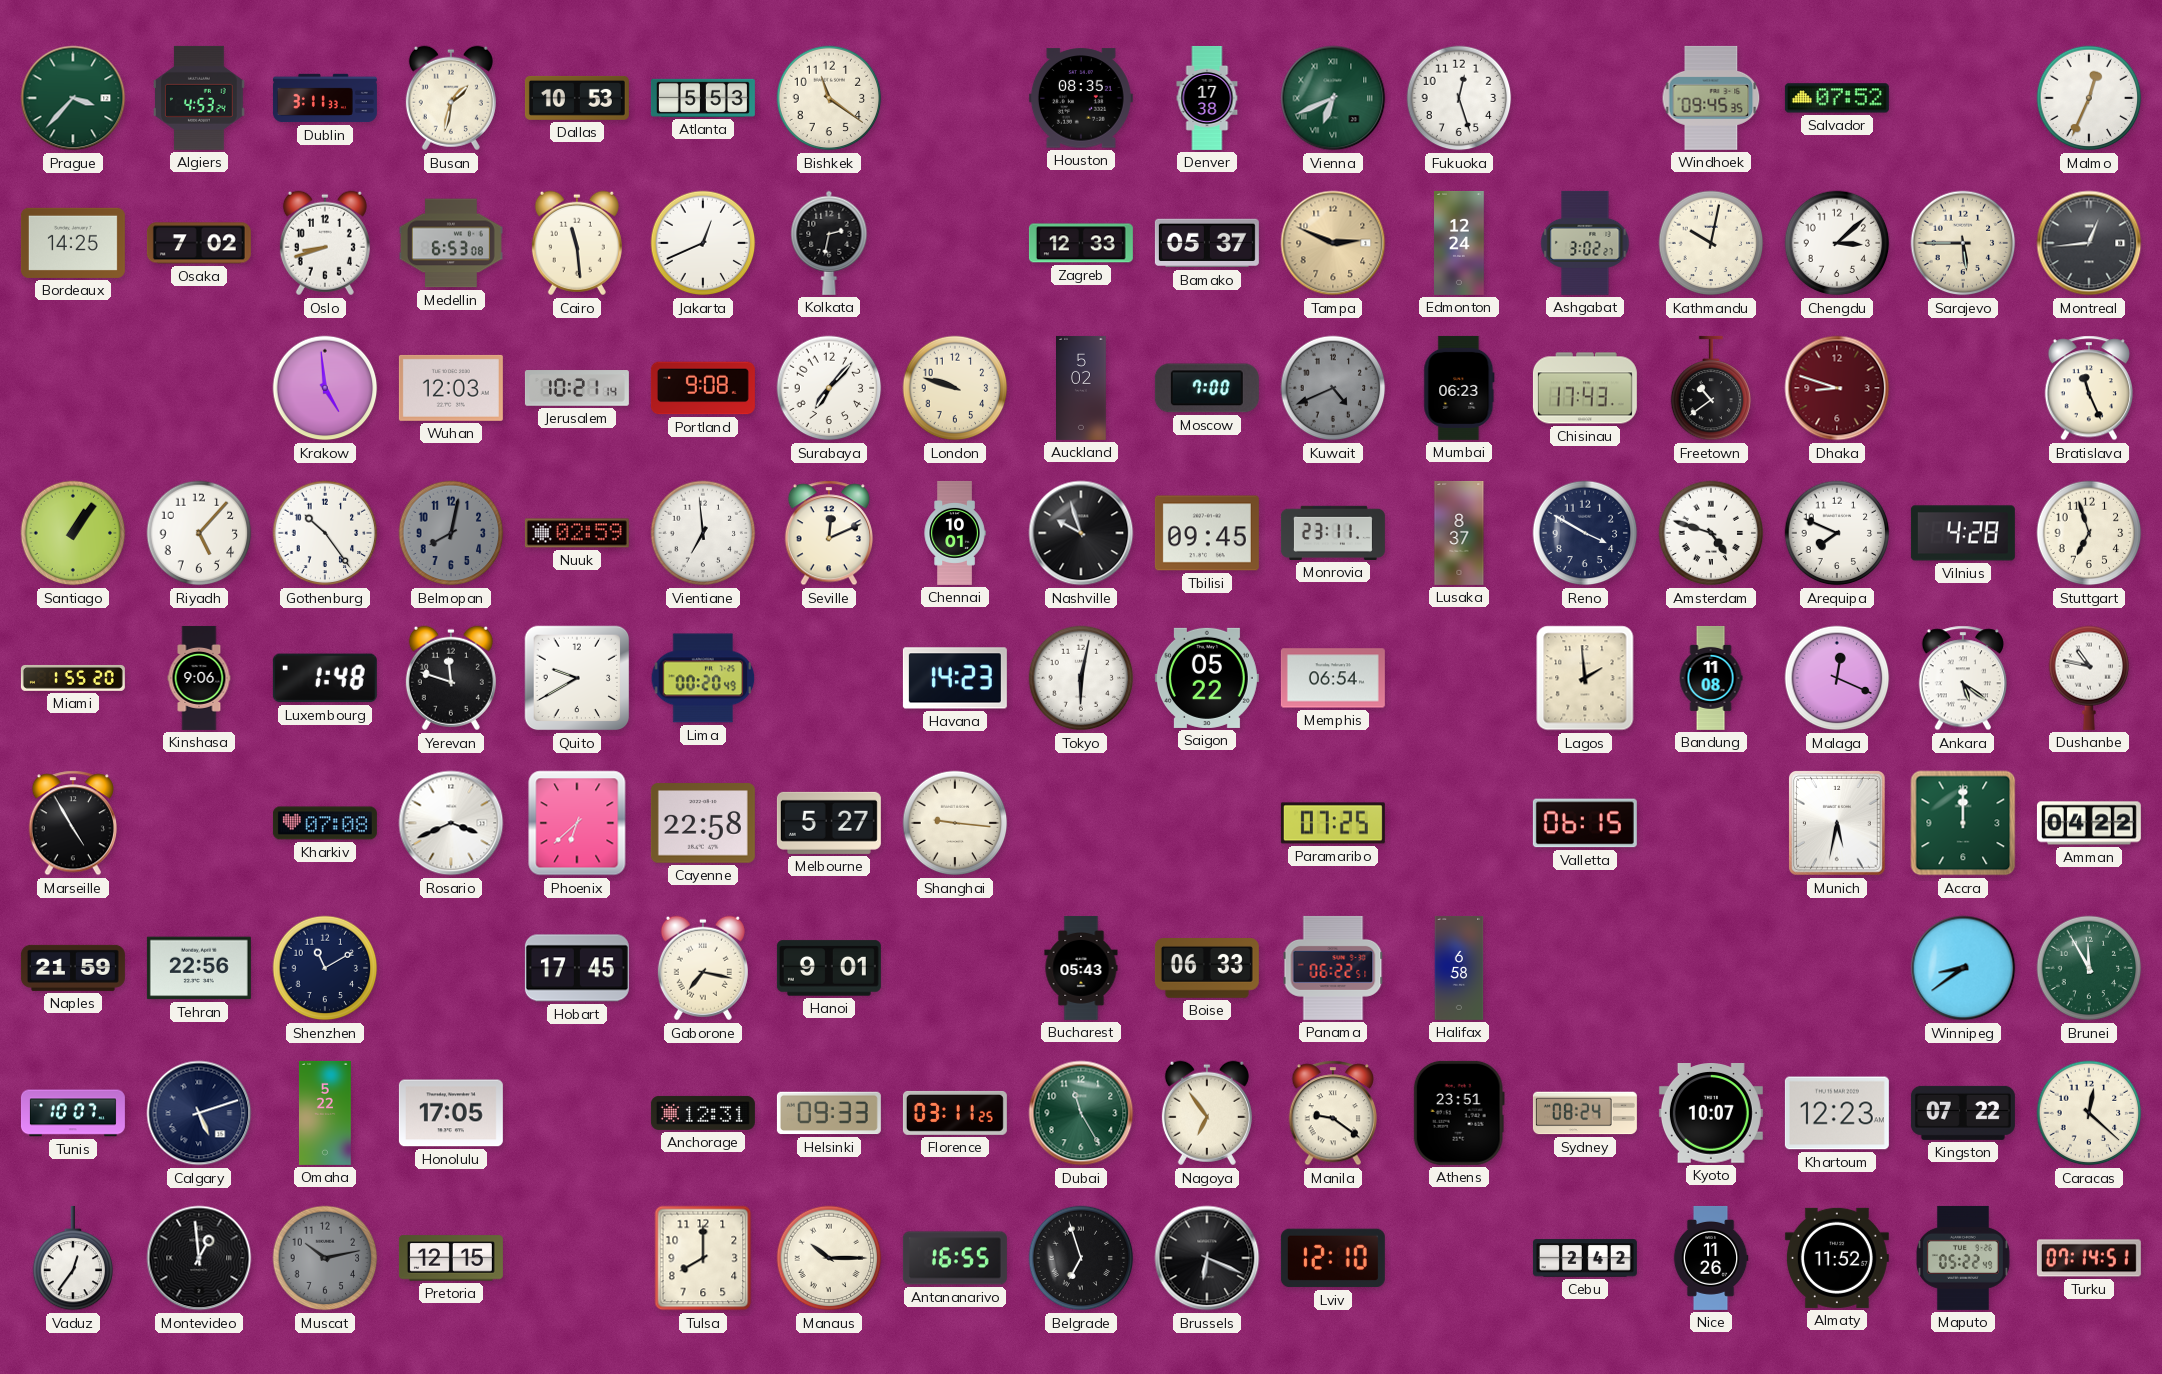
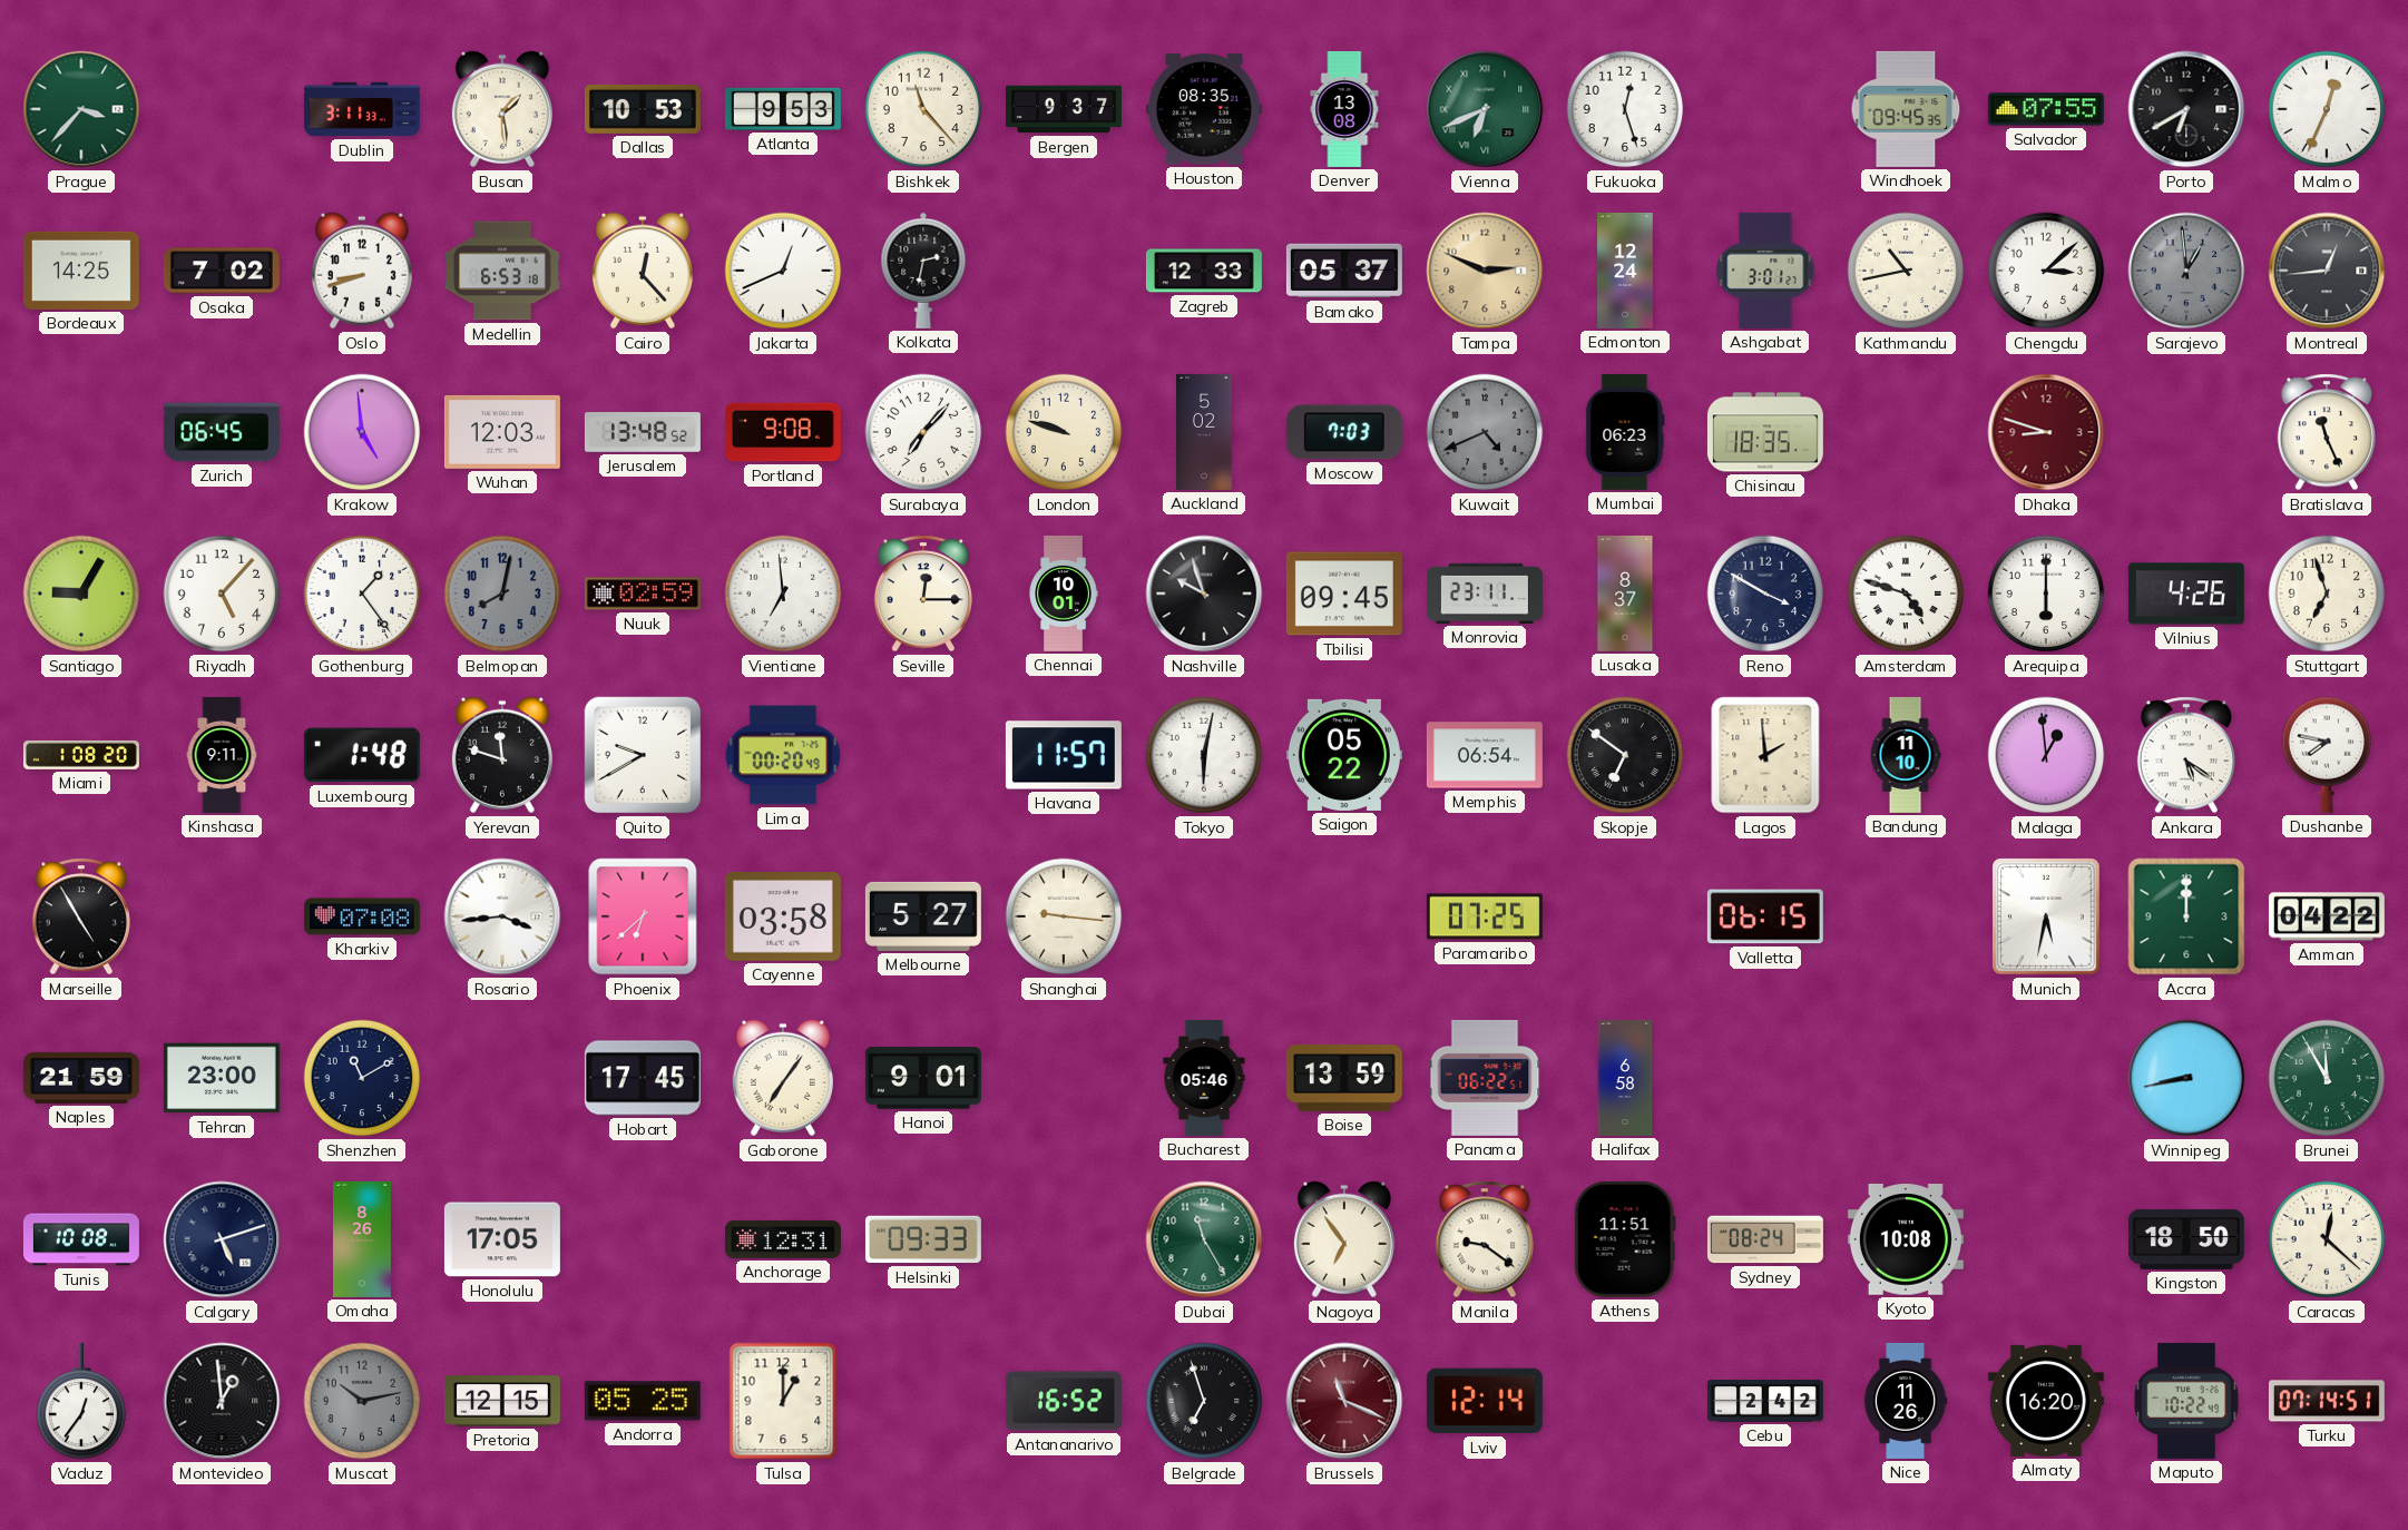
Algiers: 4:53 -> none
Busan: 1:32 -> 1:29
Atlanta: 5:53 -> 9:53
Bishkek: 11:21 -> 11:23
Bergen: none -> 9:37
Denver: 17:38 -> 13:08
Salvador: 07:52 -> 07:55
Porto: none -> 6:40
Medellin: 6:53:08 -> 6:53:18
Cairo: 11:29 -> 12:23
Ashgabat: 3:02 -> 3:01
Kathmandu: 10:02 -> 10:43
Sarajevo: 5:45 -> 12:59
Sarajevo dial: cream -> grey
Zurich: none -> 06:45
Jerusalem: 10:21 -> 13:48
Moscow: 7:00 -> 7:03
Chisinau: 17:43 -> 18:35
Freetown: 10:39 -> none
Santiago: 1:06 -> 9:05
Gothenburg: 10:24 -> 1:24
Seville: 12:11 -> 12:15
Arequipa: 7:49 -> 6:00
Vilnius: 4:28 -> 4:26
Miami: 1:55 -> 1:08
Kinshasa: 9:06 -> 9:11
Havana: 14:23 -> 11:57
Skopje: none -> 6:51
Bandung: 11:08 -> 11:10
Malaga: 12:19 -> 12:59
Dushanbe: 10:47 -> 7:47
Rosario: 3:41 -> 3:44
Cayenne: 22:58 -> 03:58
Tehran: 22:56 -> 23:00
Gaborone: 7:17 -> 7:06
Bucharest: 05:43 -> 05:46
Boise: 06:33 -> 13:59
Winnipeg: 8:39 -> 8:43
Tunis: 10:07 -> 10:08
Omaha: 5:22 -> 8:26
Florence: 03:11 -> none
Athens: 23:51 -> 11:51
Kyoto: 10:07 -> 10:08
Khartoum: 12:23 -> none
Kingston: 07:22 -> 18:50
Andorra: none -> 05:25
Tulsa: 8:00 -> 1:00
Manaus: 10:15 -> none
Antananarivo: 16:55 -> 16:52
Brussels: 6:19 -> 11:19
Brussels dial: black -> burgundy
Lviv: 12:10 -> 12:14
Almaty: 11:52 -> 16:20
Maputo: 05:22 -> 10:22
